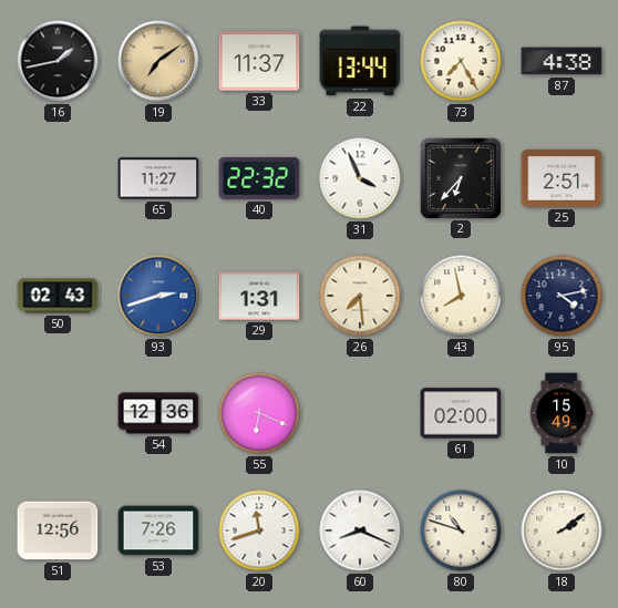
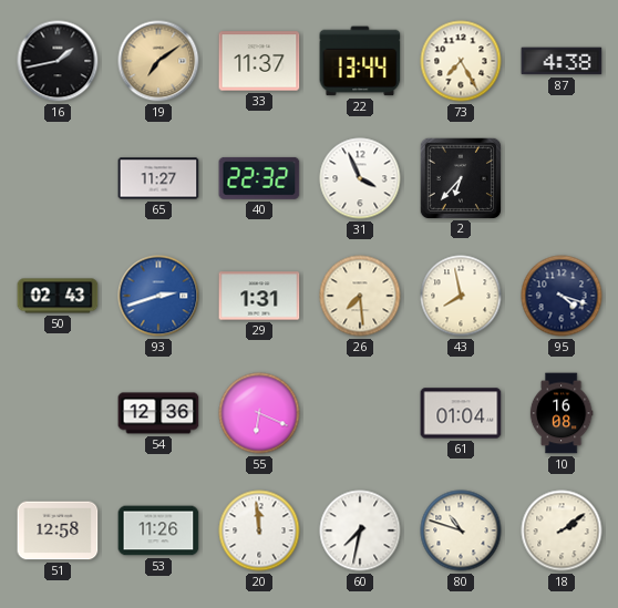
25: 2:51 -> none
95: 4:13 -> 4:18
61: 02:00 -> 01:04
10: 15:49 -> 16:08
51: 12:56 -> 12:58
53: 7:26 -> 11:26
20: 11:42 -> 11:59
60: 8:19 -> 7:32
